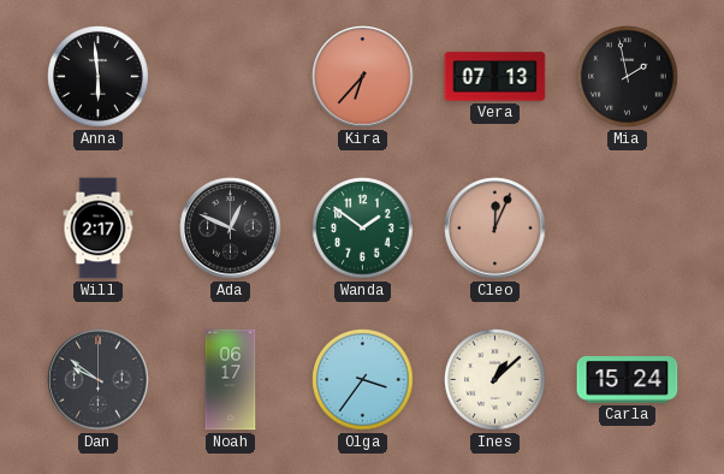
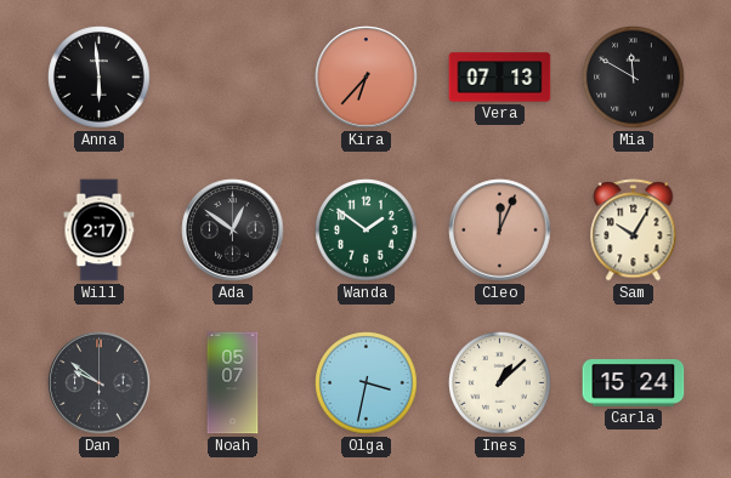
Mia: 1:58 -> 11:50
Ada: 12:49 -> 12:51
Sam: none -> 10:05
Noah: 06:17 -> 05:07
Olga: 3:36 -> 3:32
